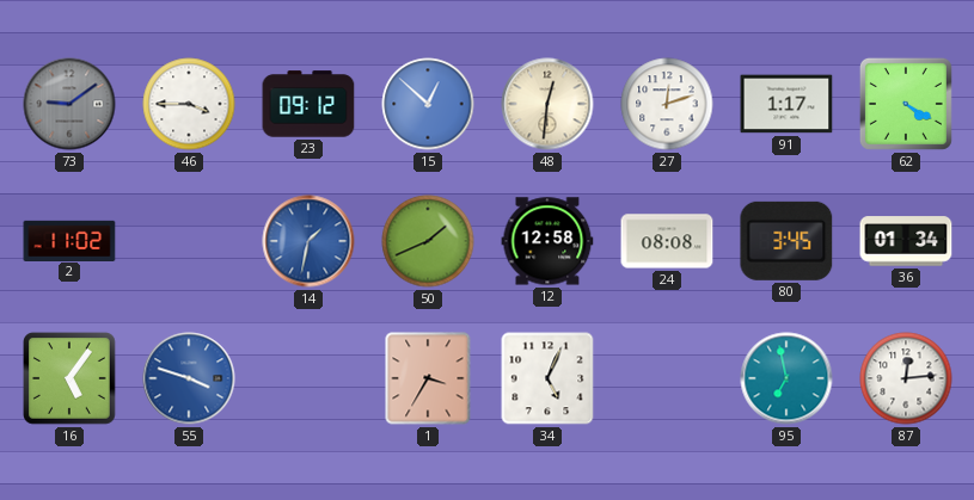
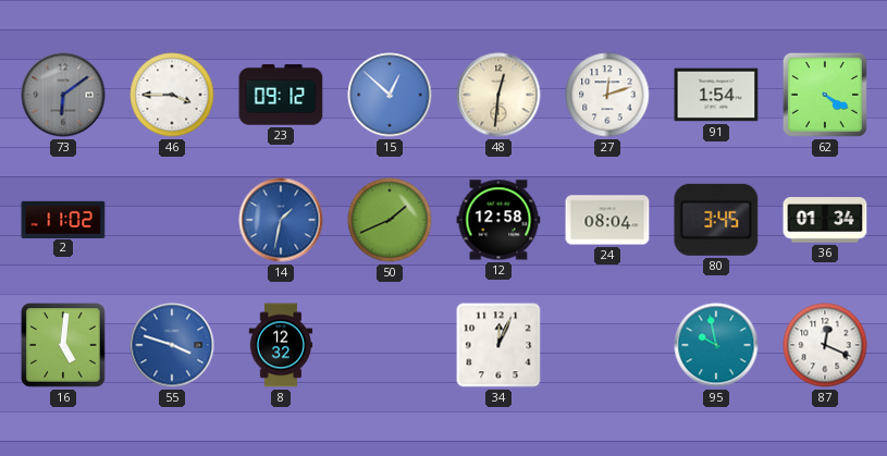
73: 9:09 -> 6:09
91: 1:17 -> 1:54
24: 08:08 -> 08:04
16: 5:06 -> 5:01
8: none -> 12:32
1: 3:35 -> none
34: 5:04 -> 12:04
95: 6:58 -> 9:58
87: 12:14 -> 12:19
